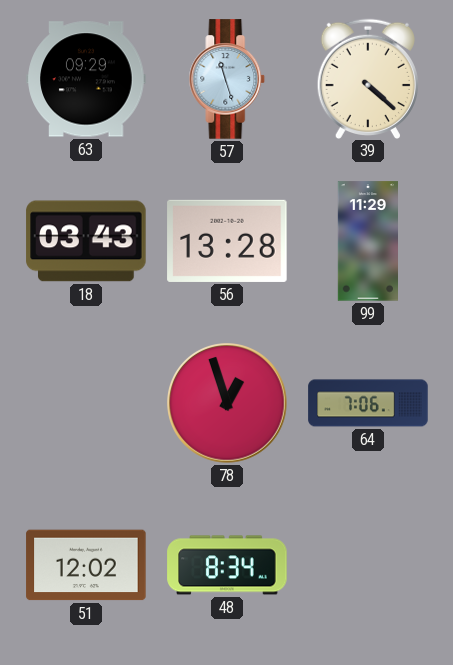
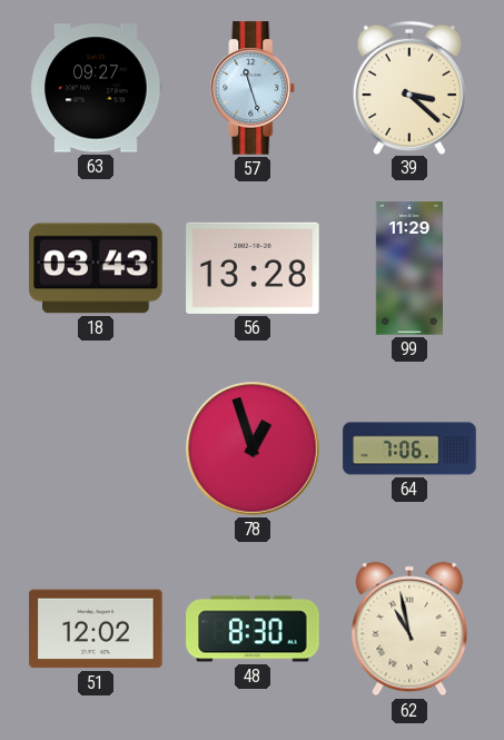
63: 09:29 -> 09:27
39: 4:22 -> 3:22
48: 8:34 -> 8:30
62: none -> 10:58
